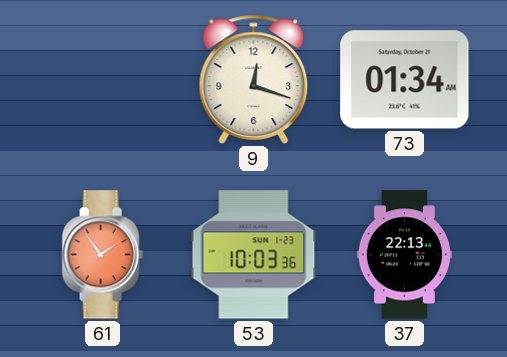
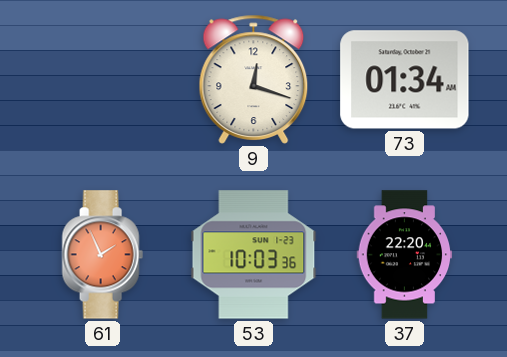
61: 1:54 -> 1:56
37: 22:13 -> 22:20
